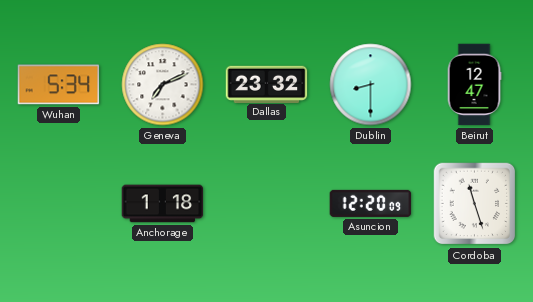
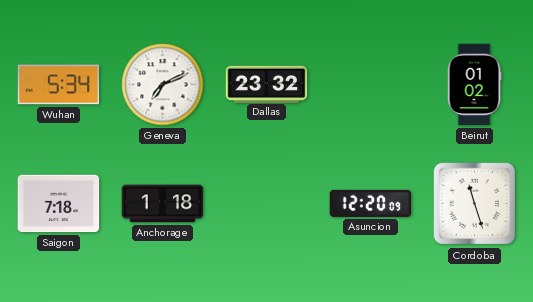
Dublin: 8:30 -> none
Beirut: 12:47 -> 01:02
Saigon: none -> 7:18
